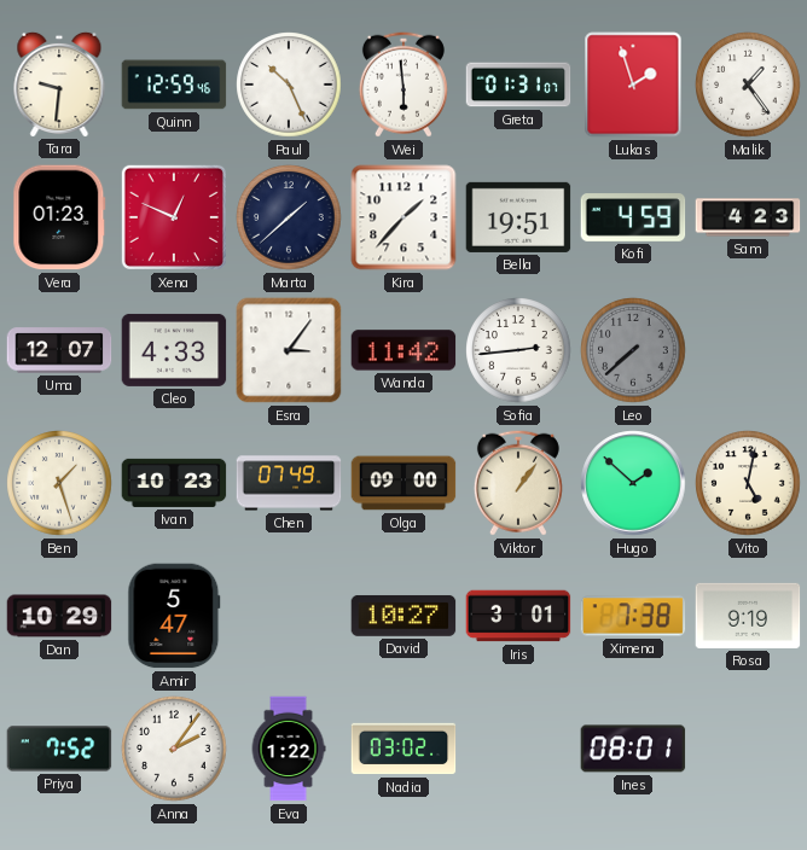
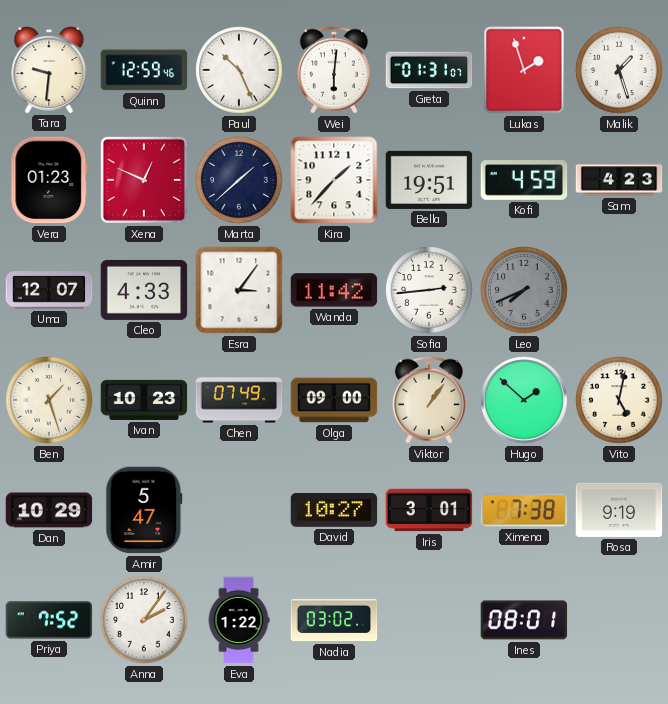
Wei: 5:59 -> 6:01
Malik: 1:24 -> 1:27
Leo: 7:38 -> 7:41
